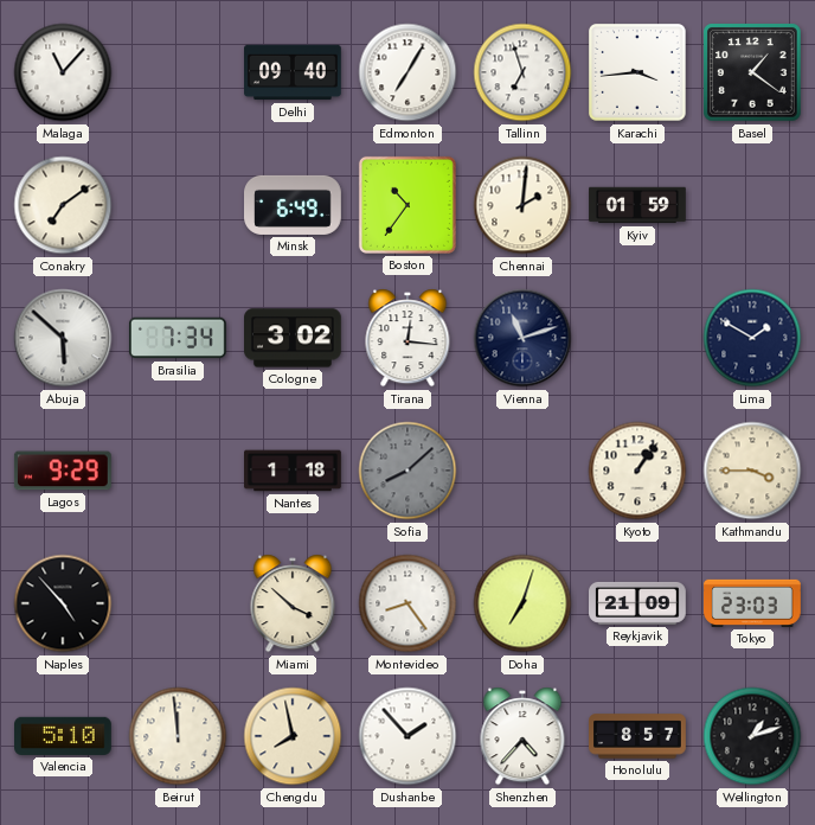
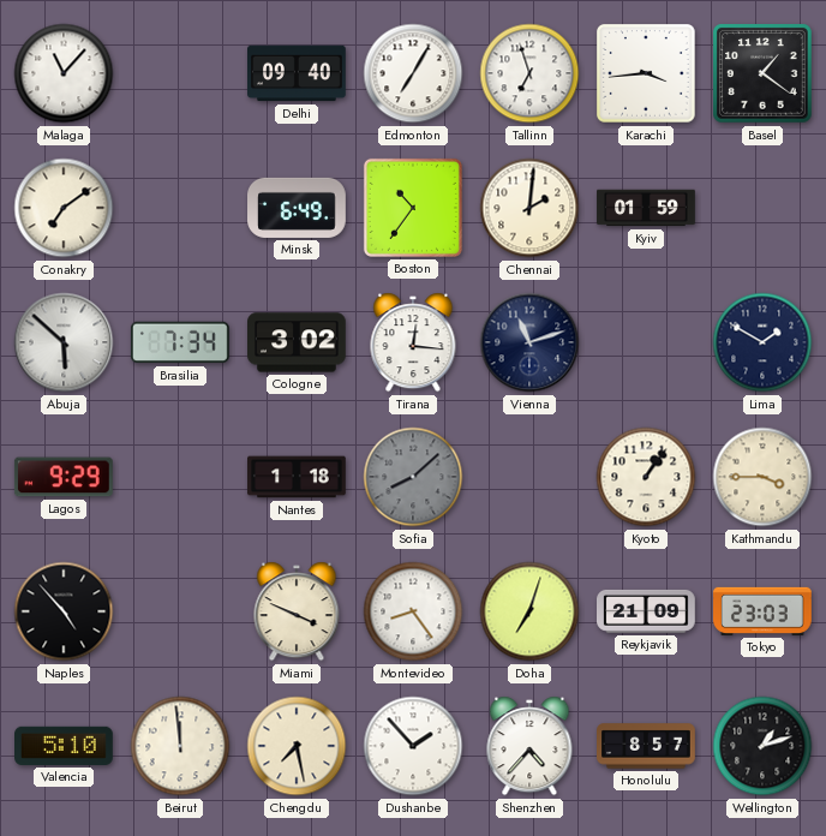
Miami: 3:52 -> 3:49
Chengdu: 7:58 -> 7:28
